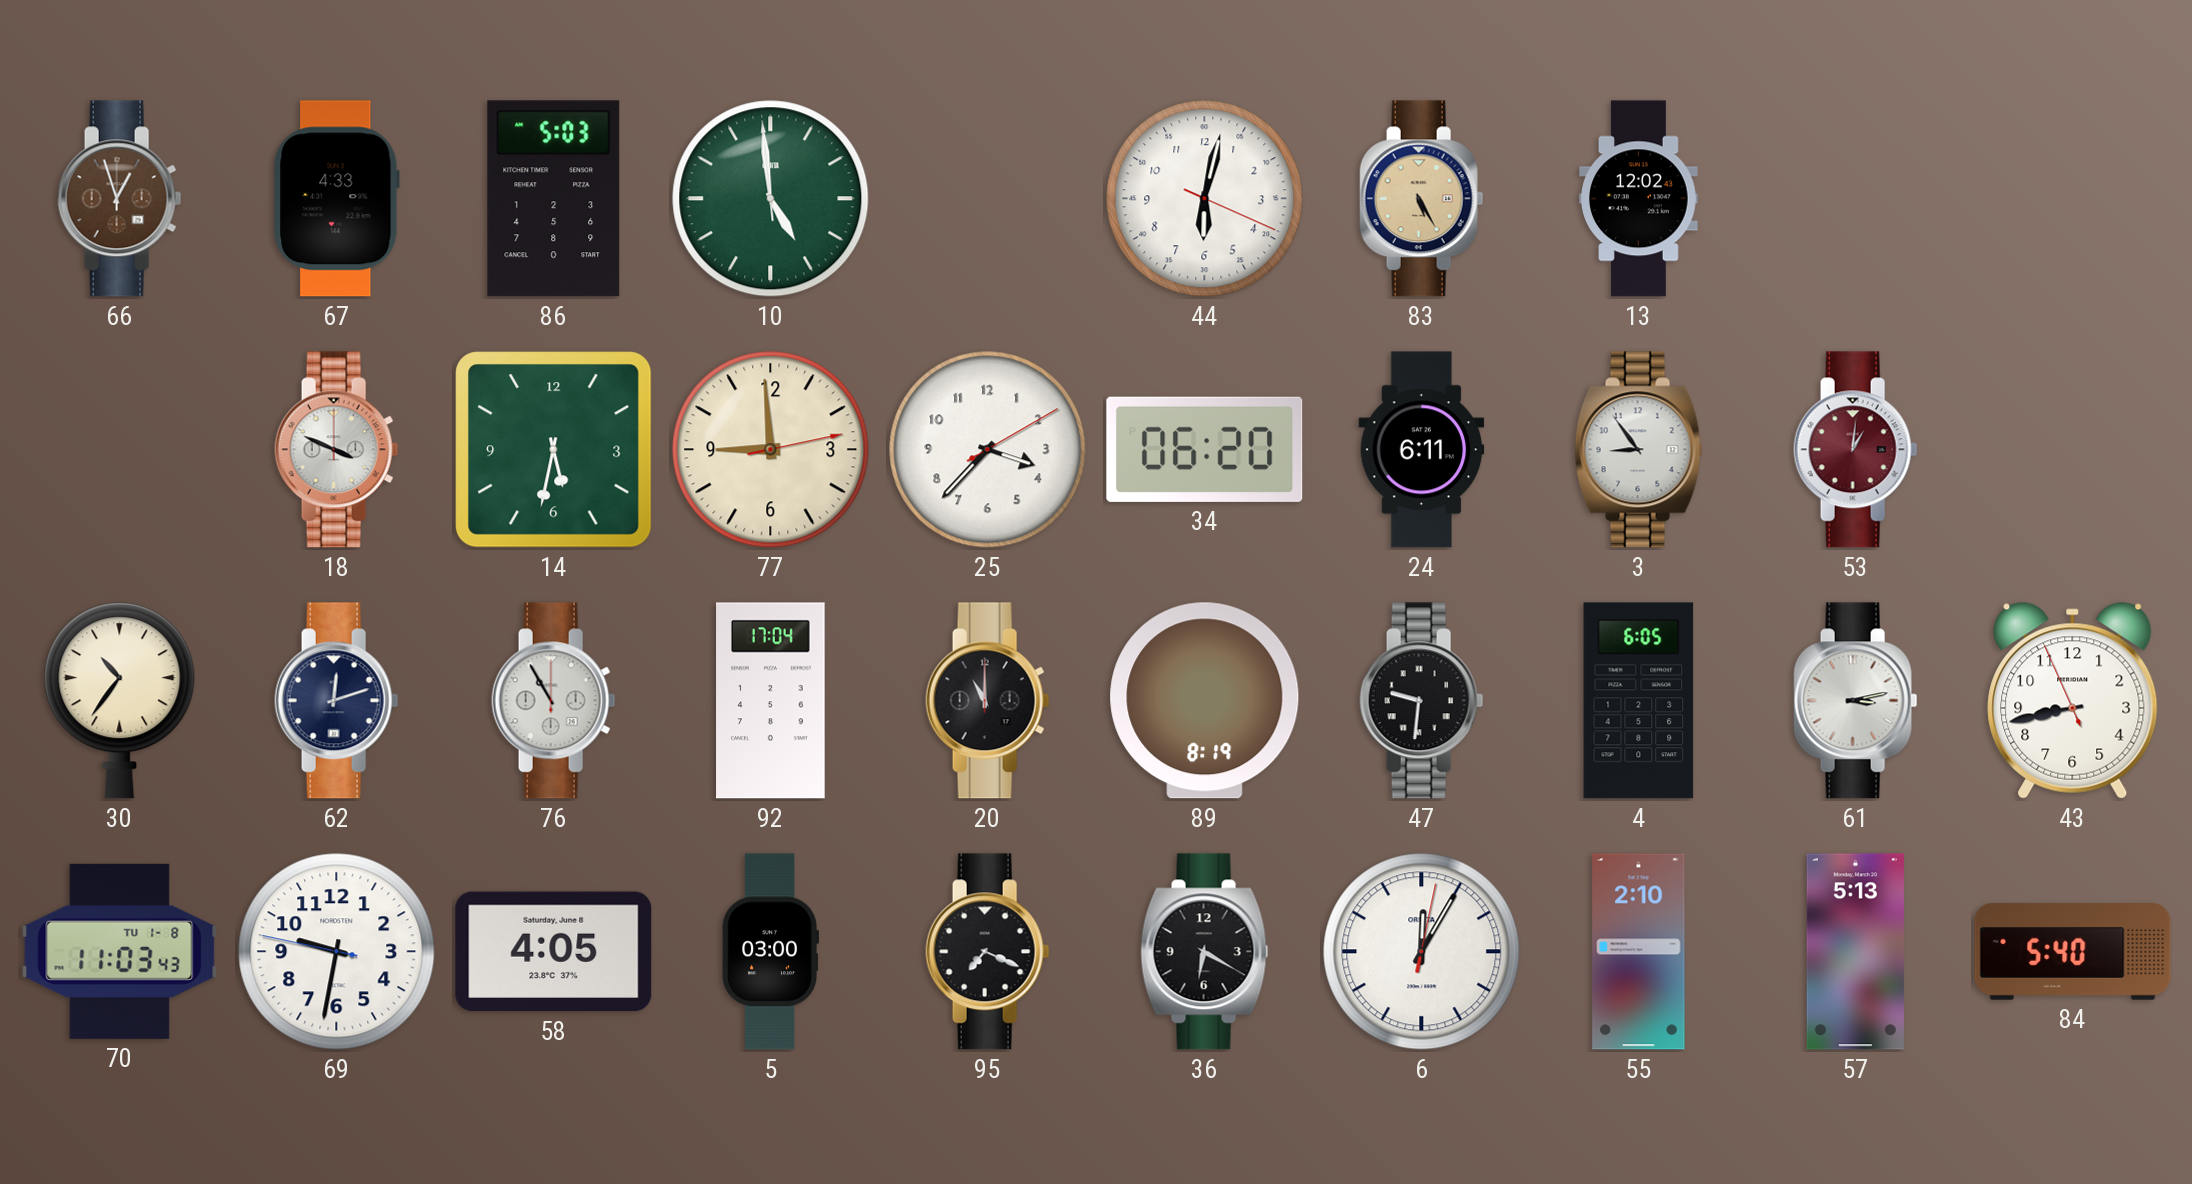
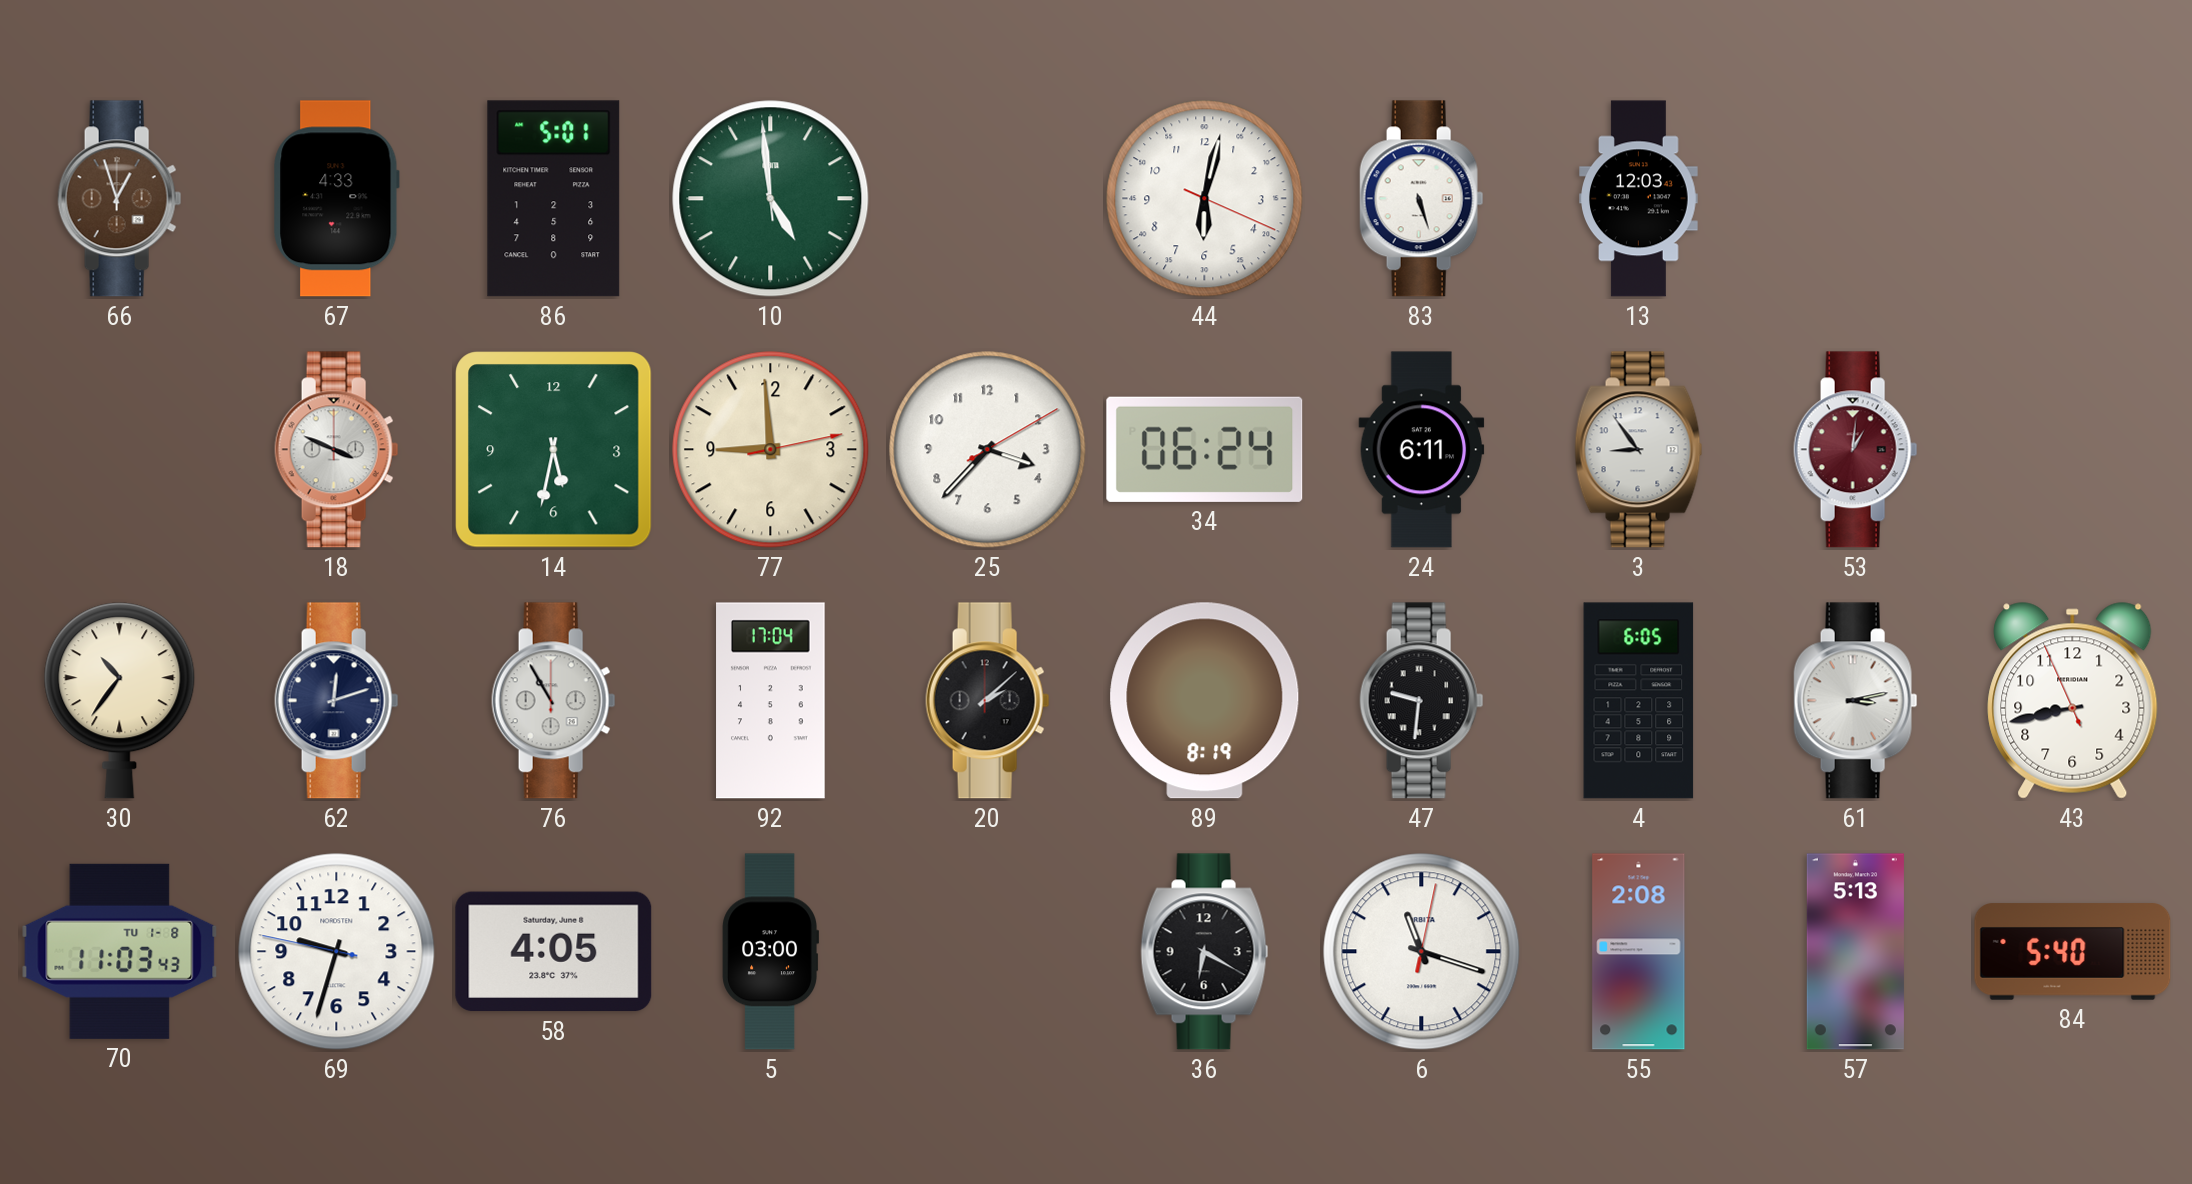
86: 5:03 -> 5:01
83: 5:25 -> 5:27
83 dial: champagne -> white
13: 12:02 -> 12:03
34: 06:20 -> 06:24
20: 11:00 -> 2:08
69: 9:31 -> 9:32
95: 7:19 -> none
6: 12:05 -> 11:18
55: 2:10 -> 2:08
